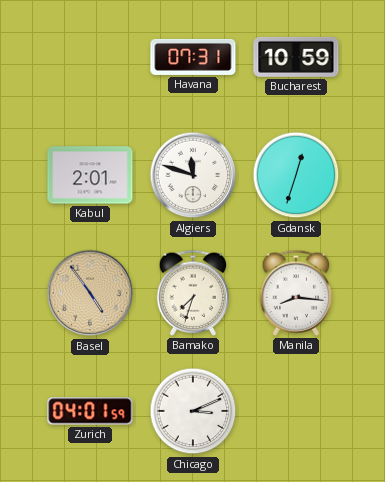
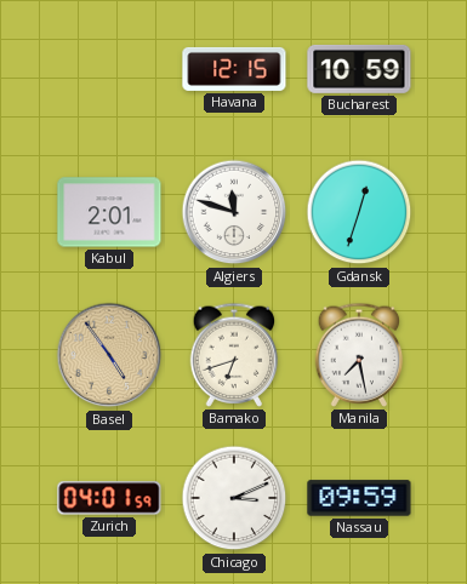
Havana: 07:31 -> 12:15
Bamako: 7:33 -> 6:42
Manila: 8:16 -> 7:28
Nassau: none -> 09:59
